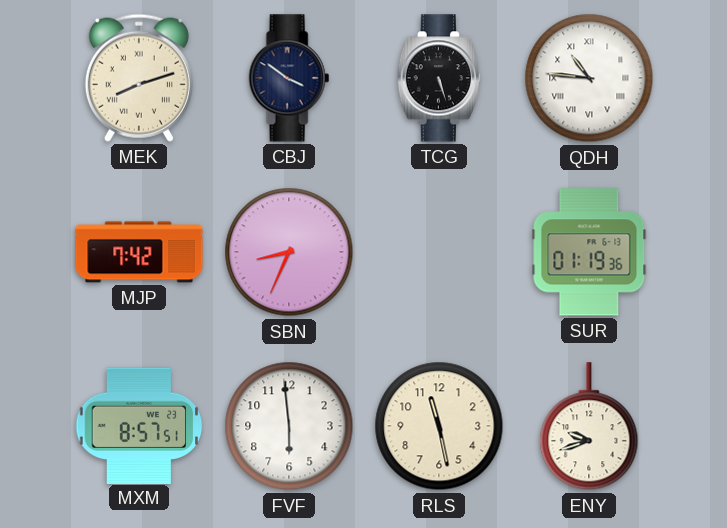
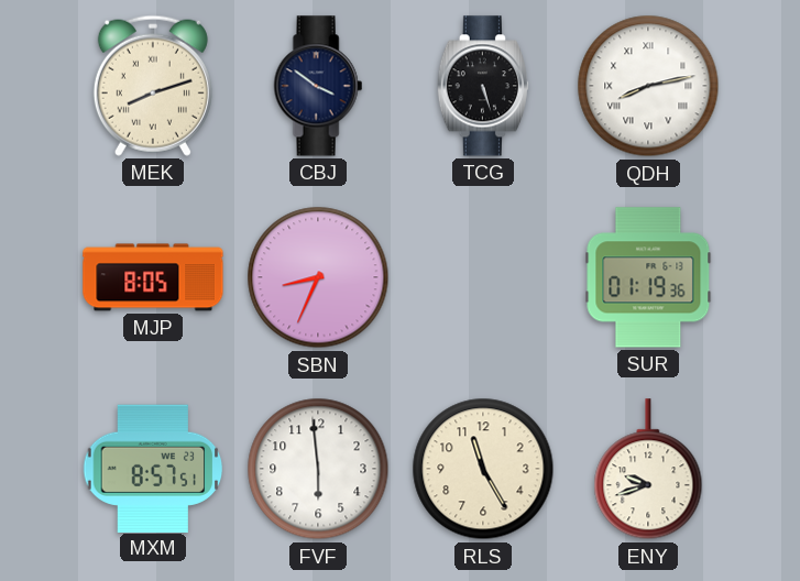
QDH: 10:46 -> 8:13
MJP: 7:42 -> 8:05
RLS: 11:28 -> 11:25
